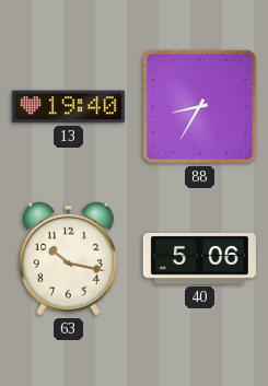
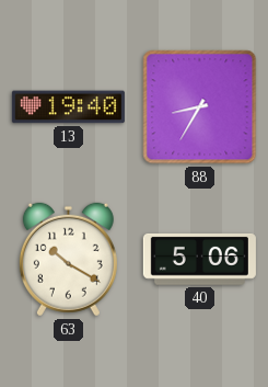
63: 10:17 -> 10:20
